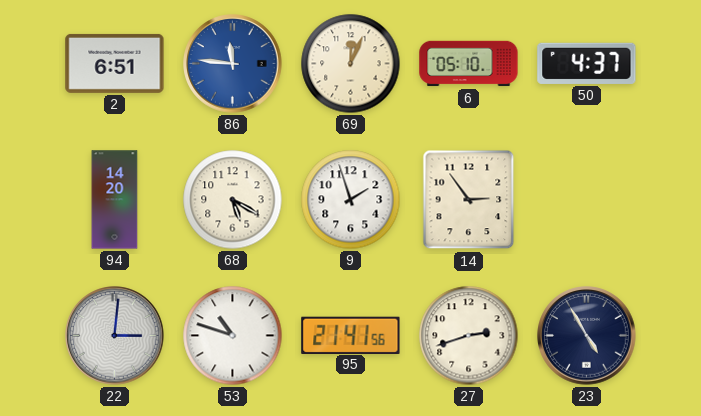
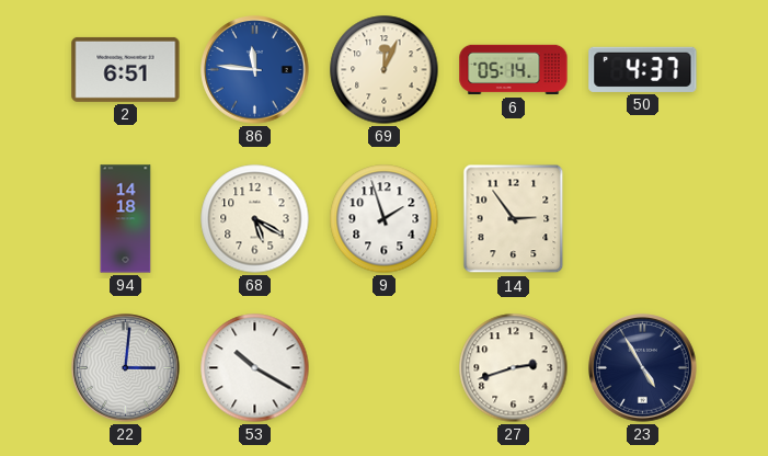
6: 05:10 -> 05:14
94: 14:20 -> 14:18
53: 10:48 -> 10:20
95: 21:41 -> none
